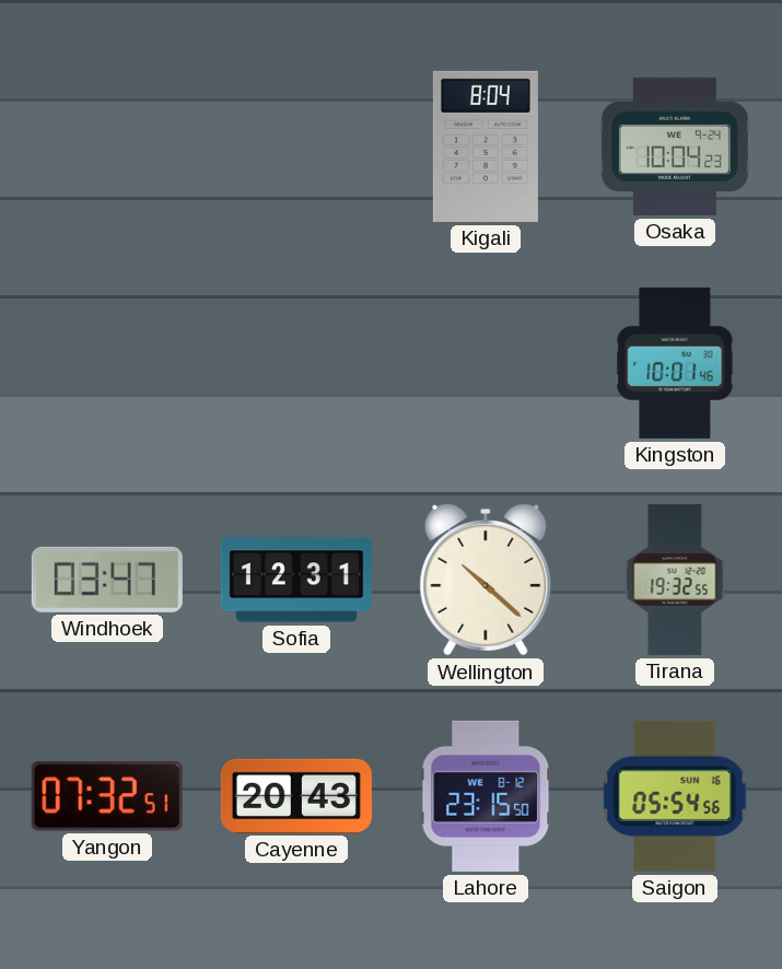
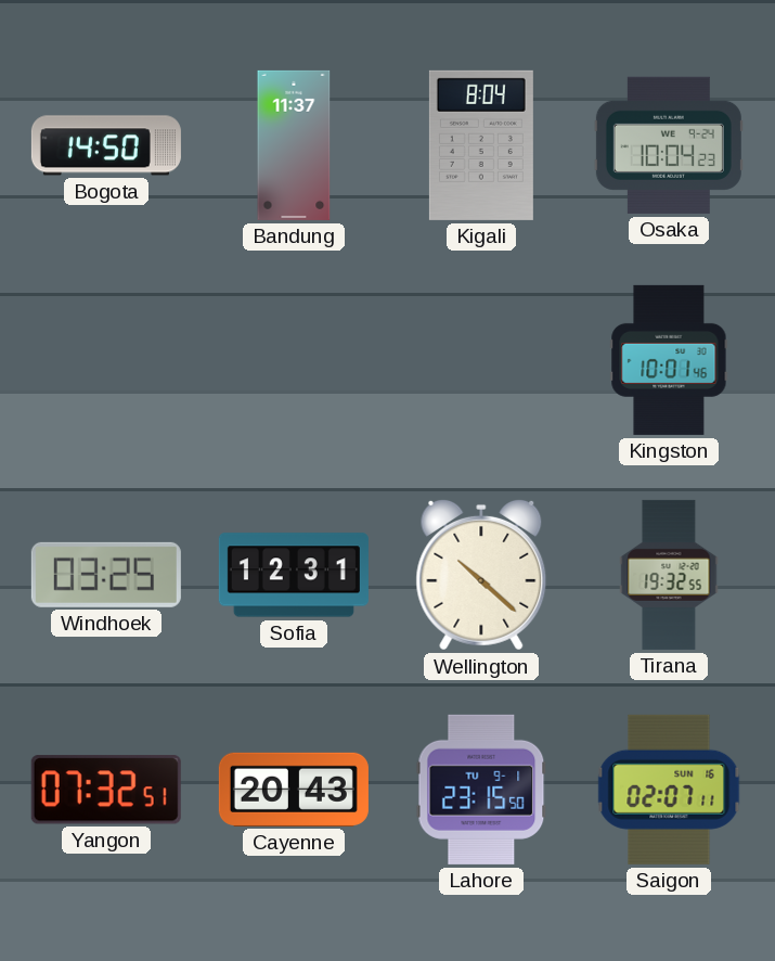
Bogota: none -> 14:50
Bandung: none -> 11:37
Windhoek: 03:47 -> 03:25
Lahore date: WE 8-12 -> TU 9-1
Saigon: 05:54 -> 02:07
